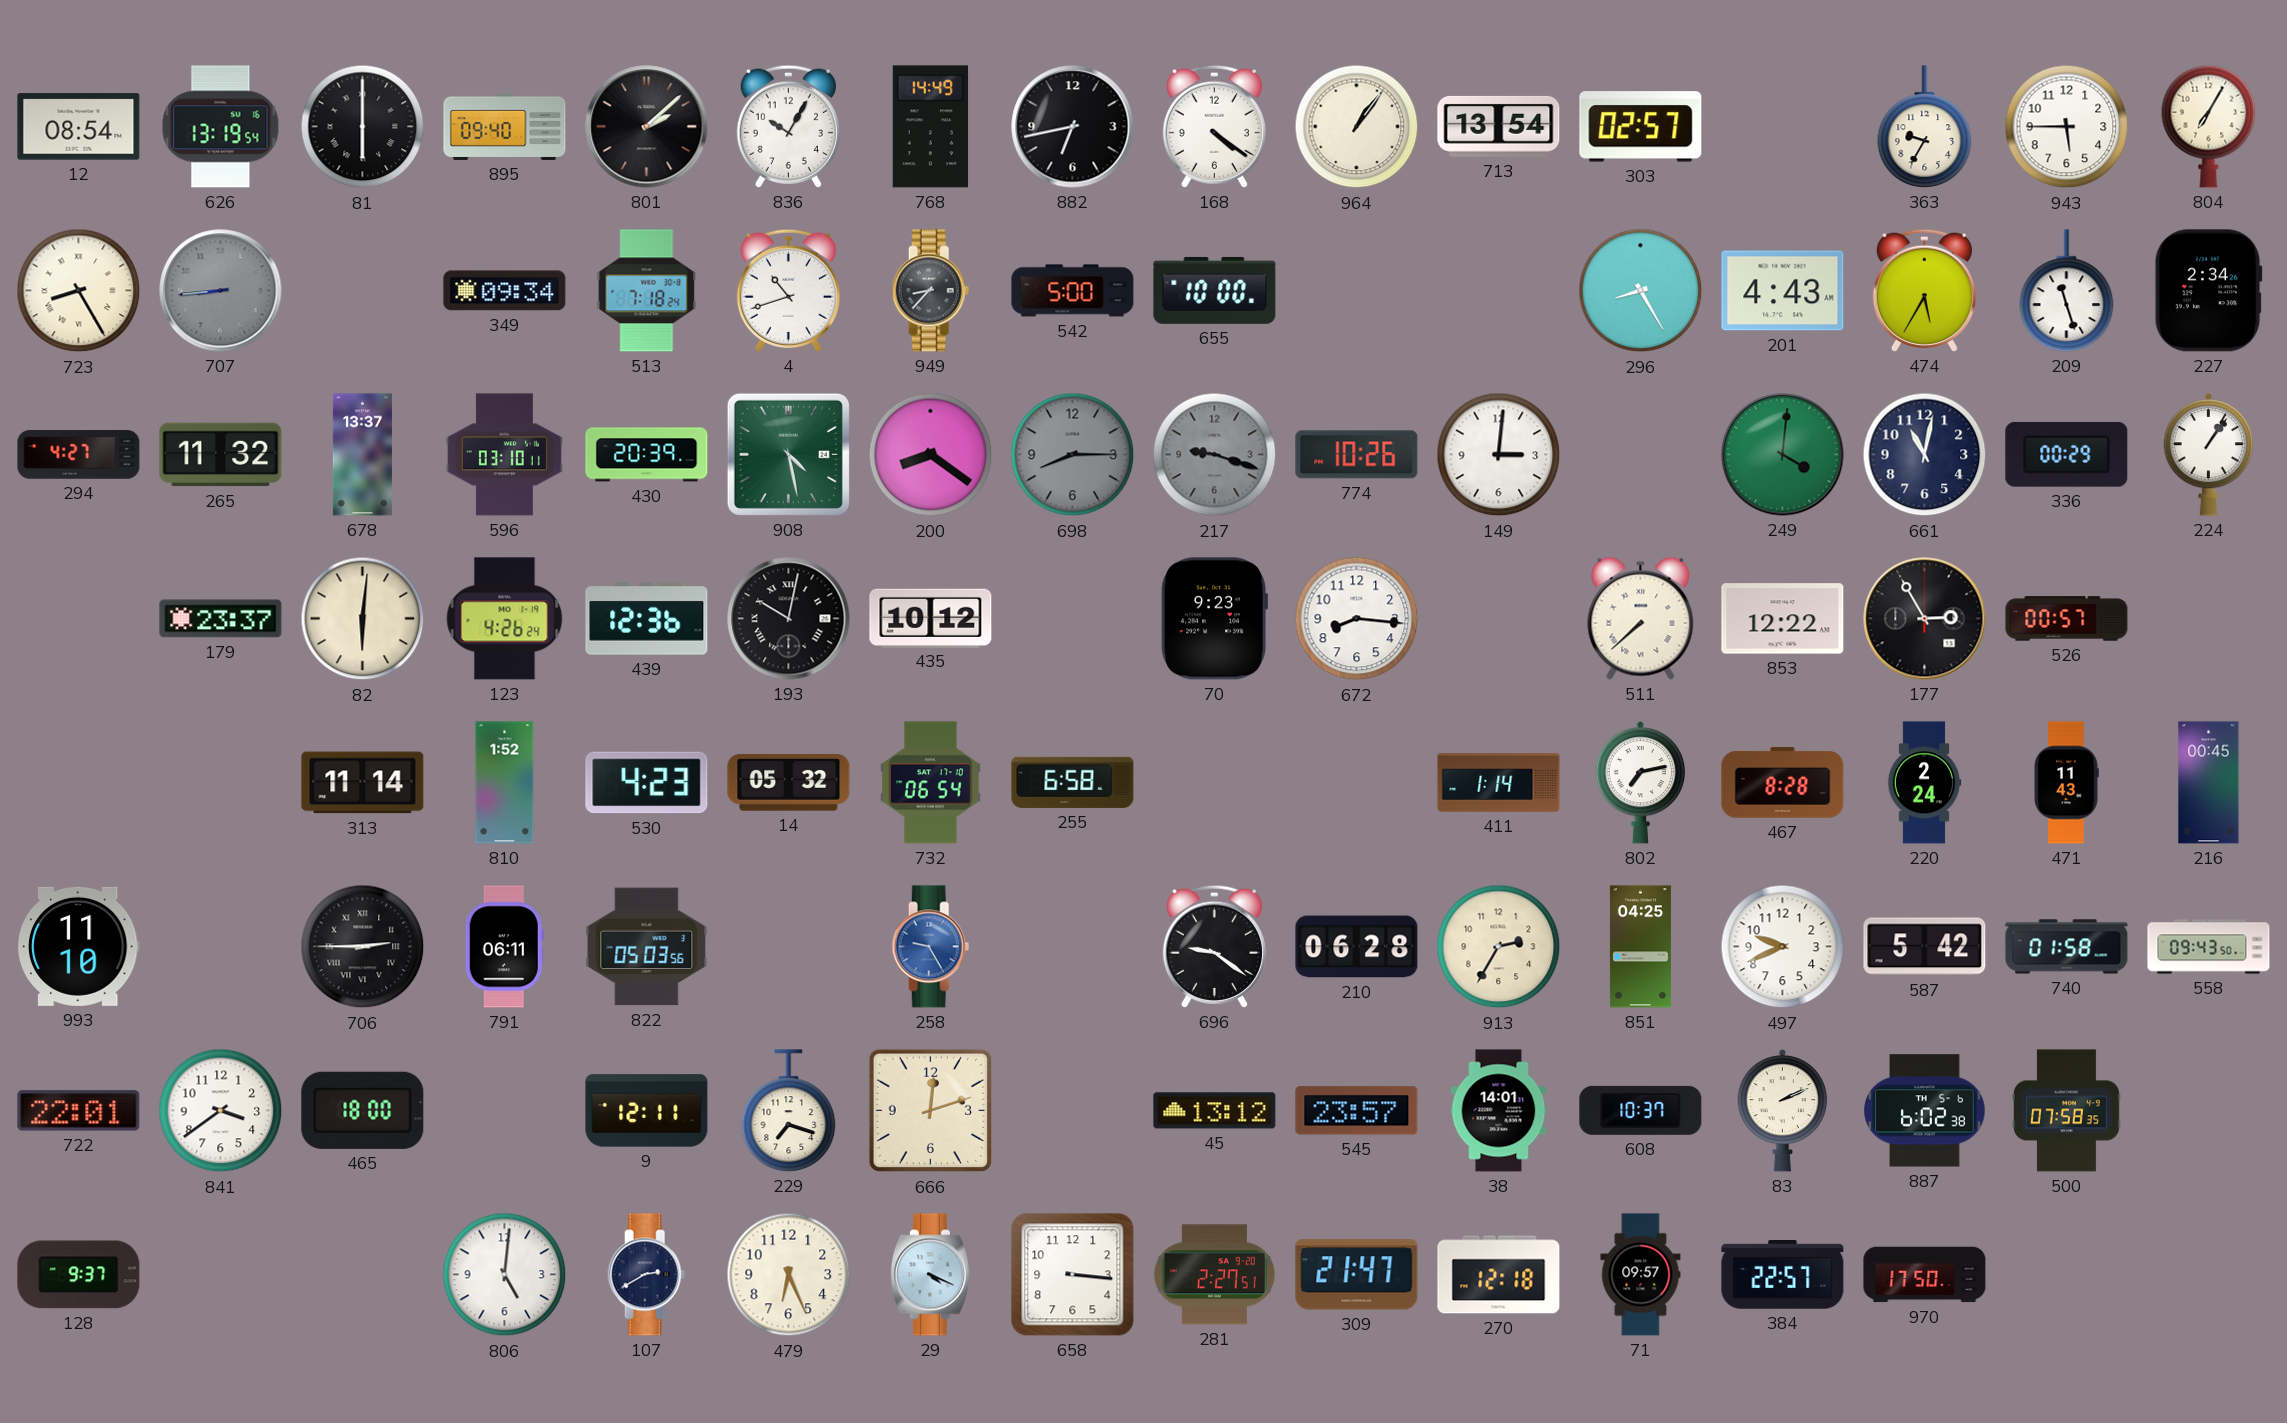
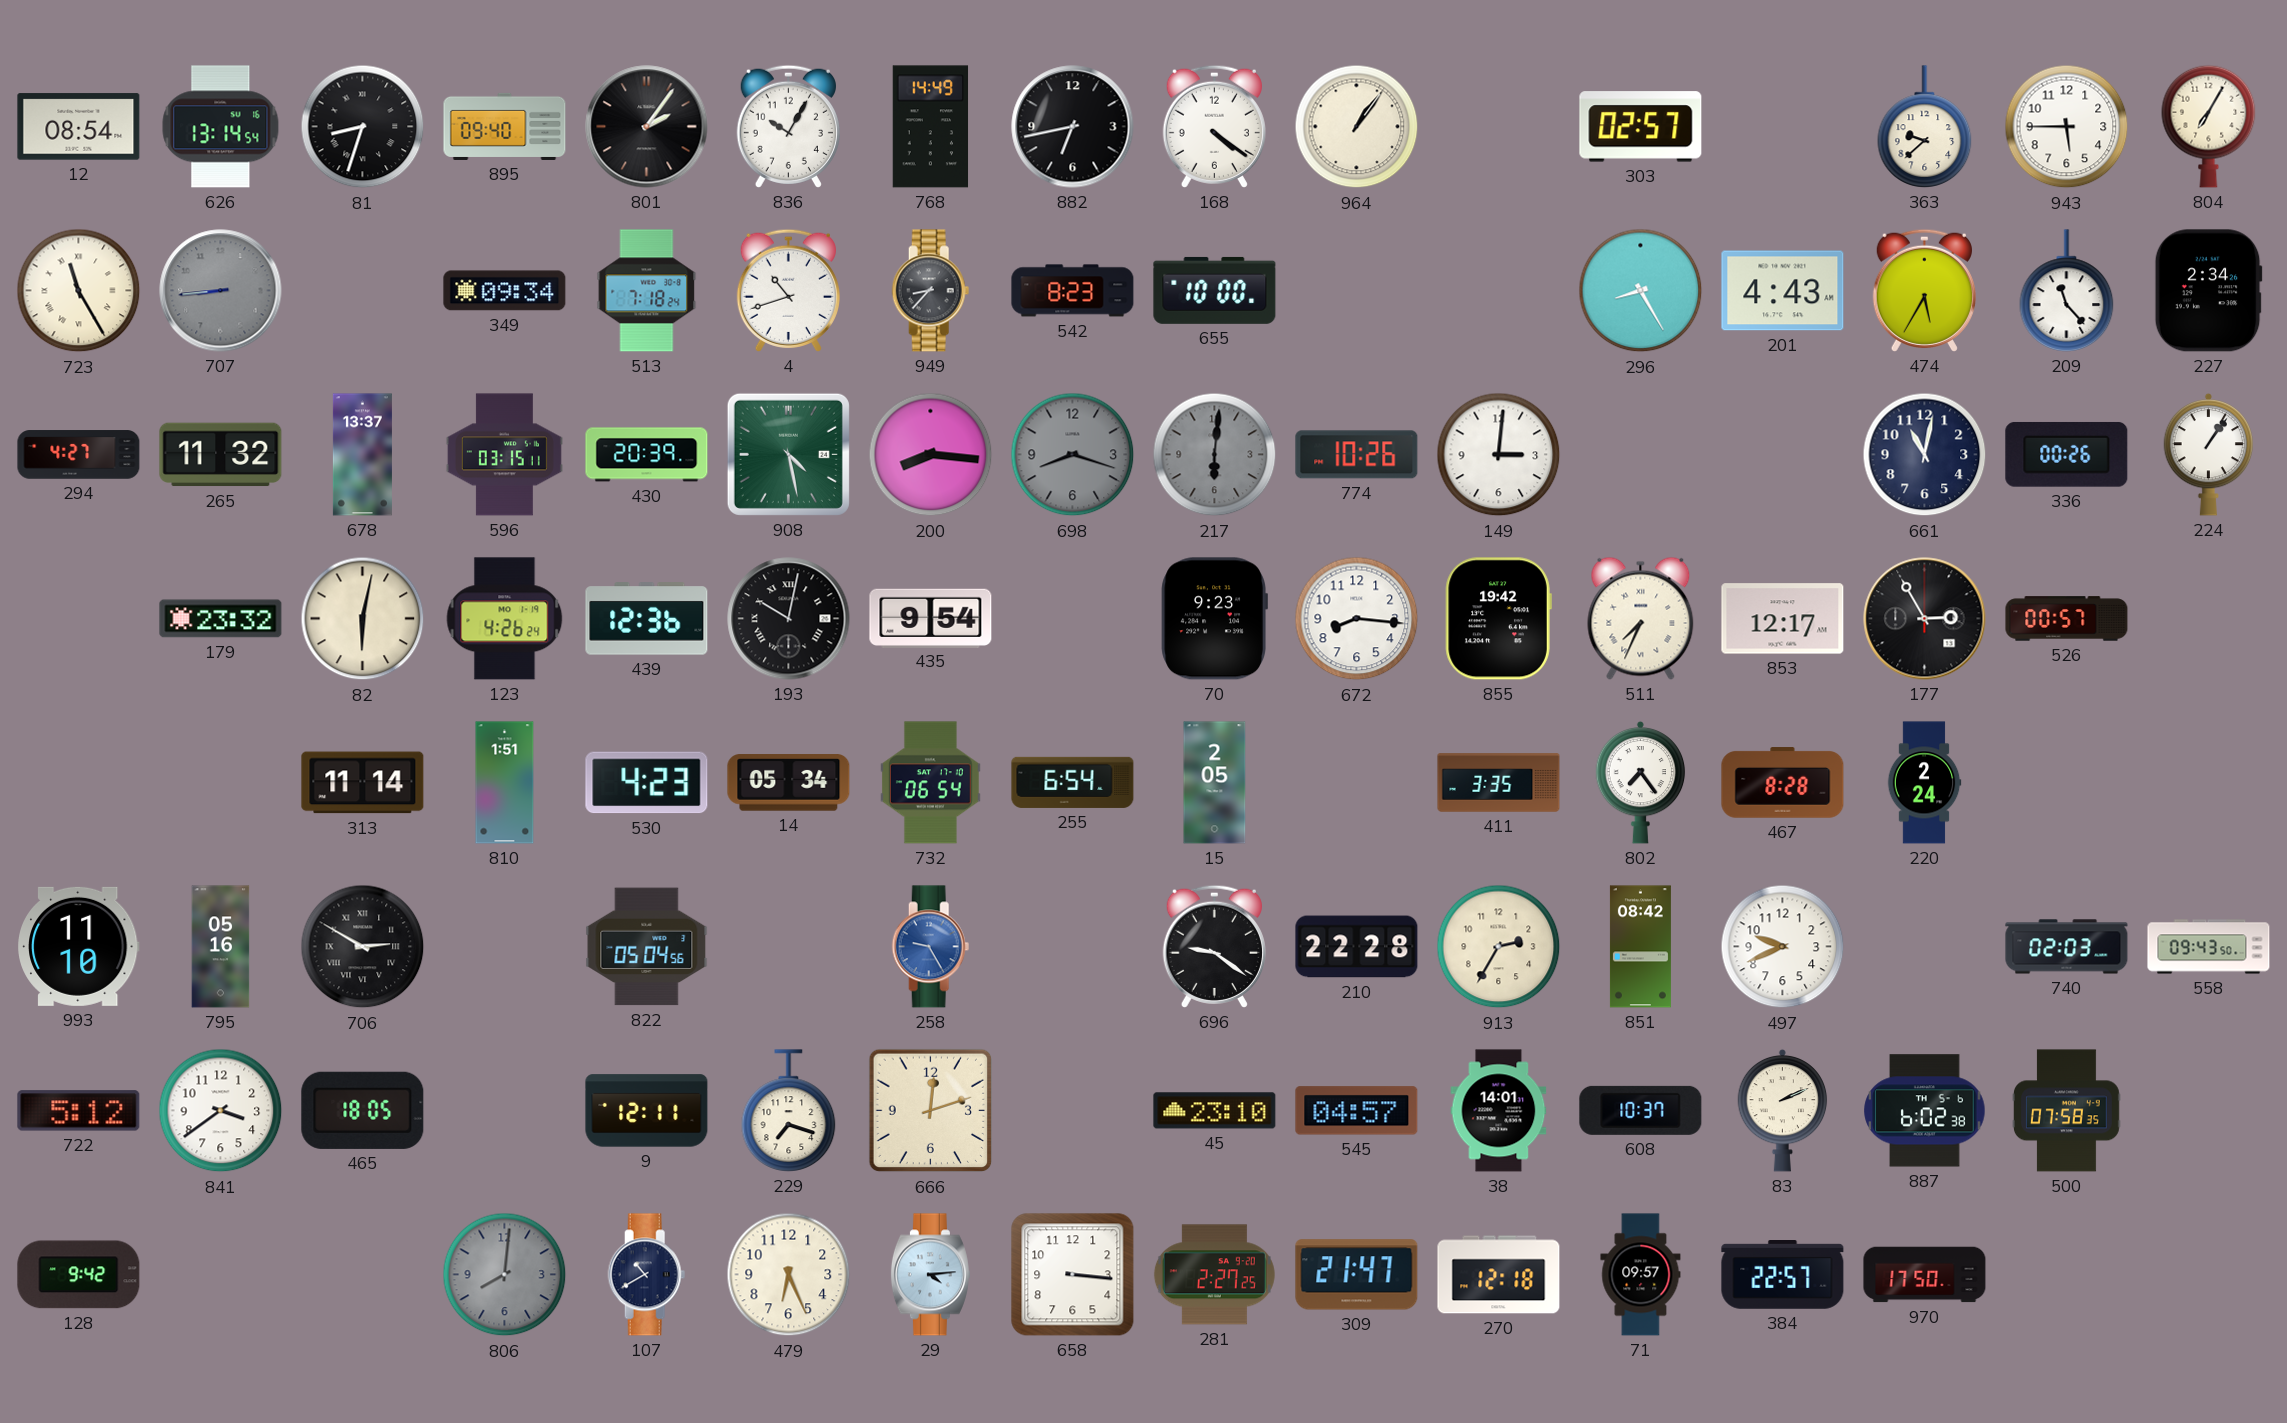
626: 13:19 -> 13:14
81: 6:00 -> 8:33
801: 2:08 -> 2:06
713: 13:54 -> none
363: 9:35 -> 9:38
723: 8:25 -> 11:25
542: 5:00 -> 8:23
209: 11:27 -> 11:23
596: 03:10 -> 03:15
200: 8:21 -> 8:16
698: 8:15 -> 8:18
217: 9:18 -> 6:01
249: 4:01 -> none
336: 00:29 -> 00:26
179: 23:37 -> 23:32
82: 6:01 -> 6:02
435: 10:12 -> 9:54
855: none -> 19:42
511: 7:38 -> 7:34
853: 12:22 -> 12:17
810: 1:52 -> 1:51
14: 05:32 -> 05:34
255: 6:58 -> 6:54
15: none -> 2:05
411: 1:14 -> 3:35
802: 7:13 -> 7:24
471: 11:43 -> none
216: 00:45 -> none
795: none -> 05:16
706: 2:45 -> 2:50
791: 06:11 -> none
822: 05:03 -> 05:04
210: 06:28 -> 22:28
851: 04:25 -> 08:42
587: 5:42 -> none
740: 01:58 -> 02:03
722: 22:01 -> 5:12
465: 18:00 -> 18:05
45: 13:12 -> 23:10
545: 23:57 -> 04:57
128: 9:37 -> 9:42
806: 5:01 -> 8:01
806 dial: white -> grey
107: 2:40 -> 10:40
29: 4:19 -> 4:14
281: 2:27:51 -> 2:27:25
